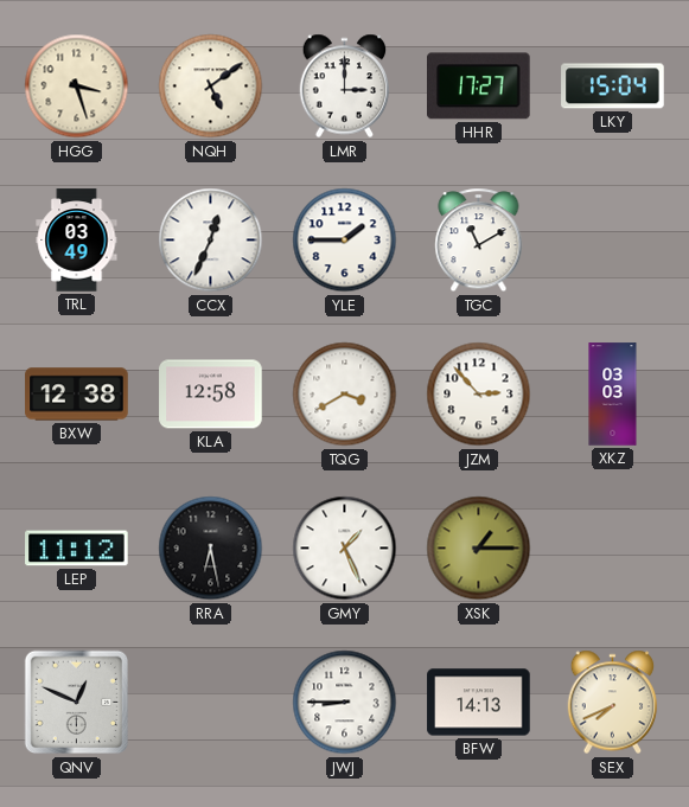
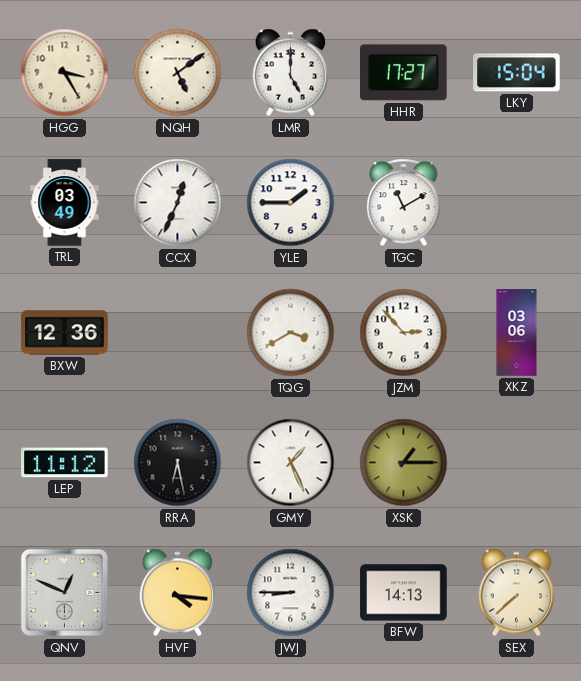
HGG: 3:27 -> 3:25
LMR: 3:00 -> 5:00
BXW: 12:38 -> 12:36
KLA: 12:58 -> none
XKZ: 03:03 -> 03:06
HVF: none -> 4:16
SEX: 7:41 -> 7:38
